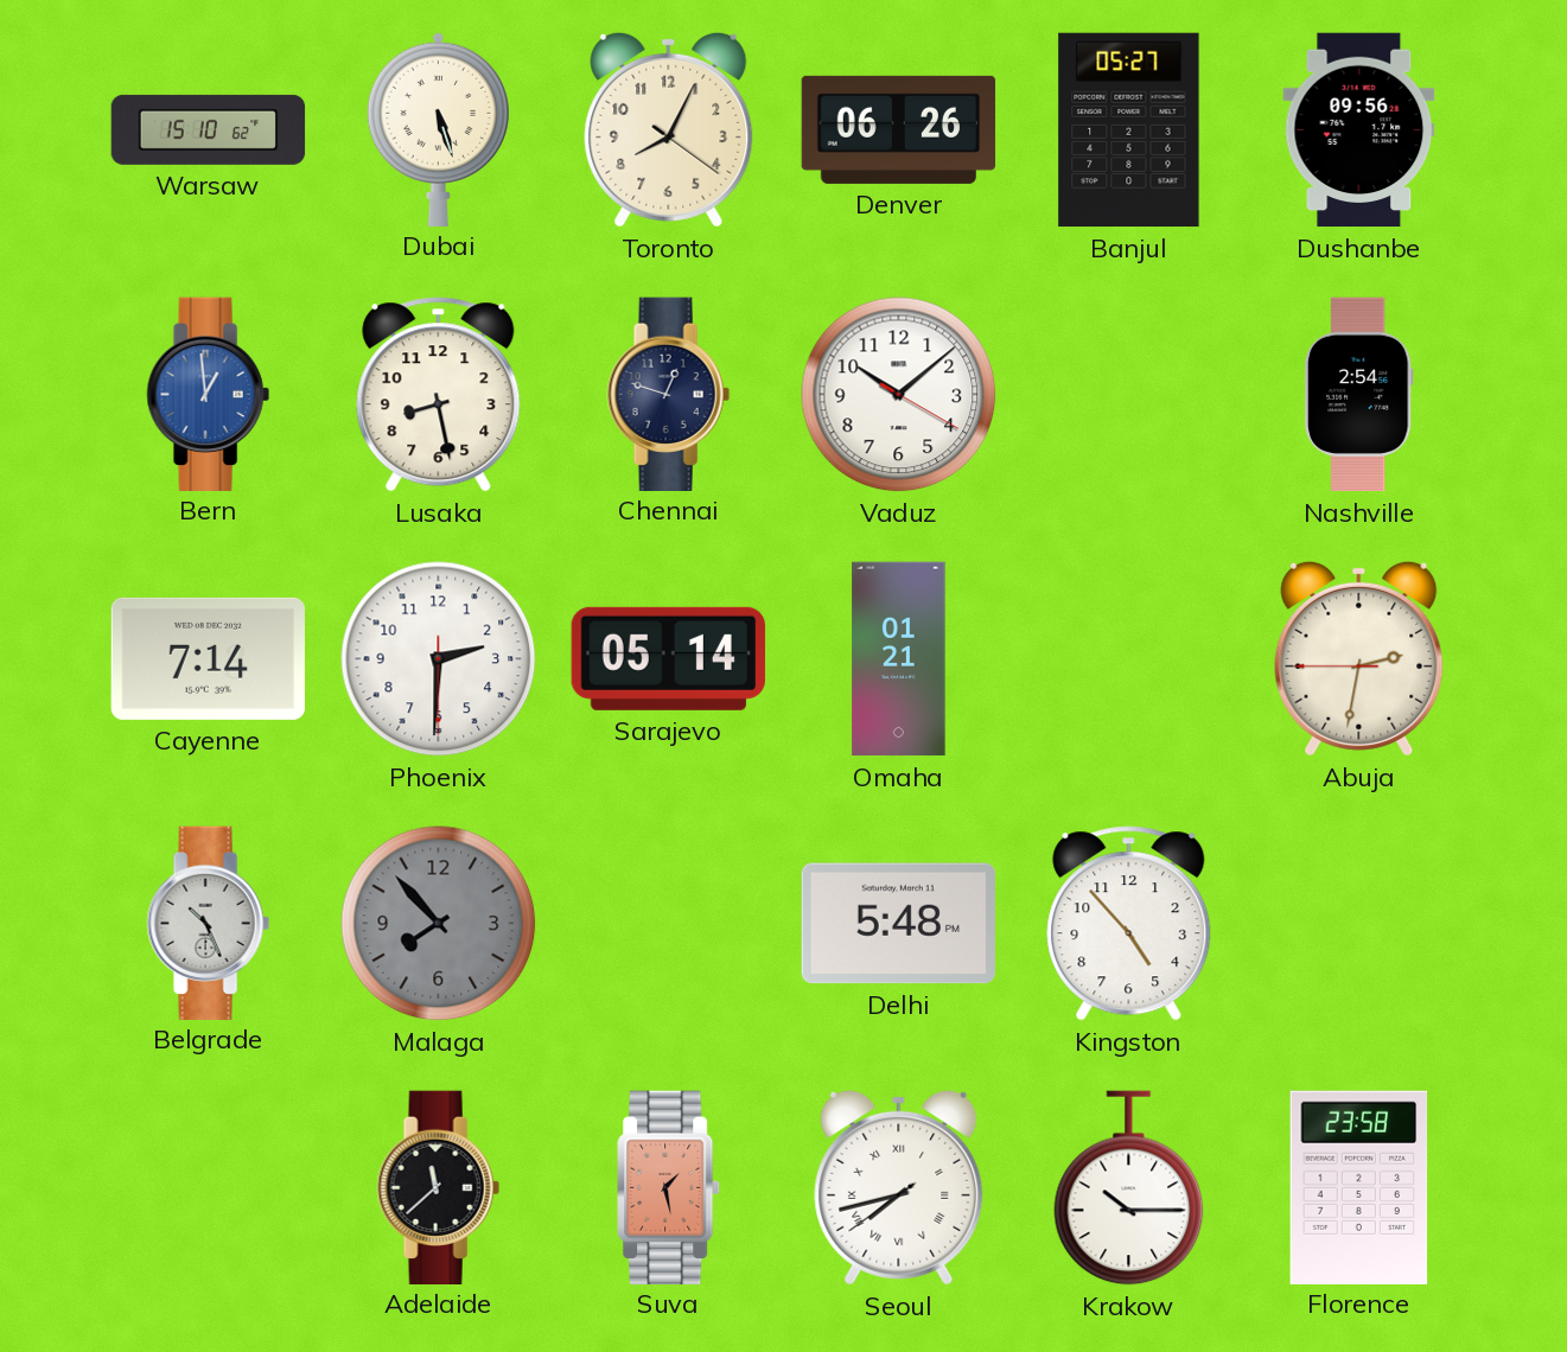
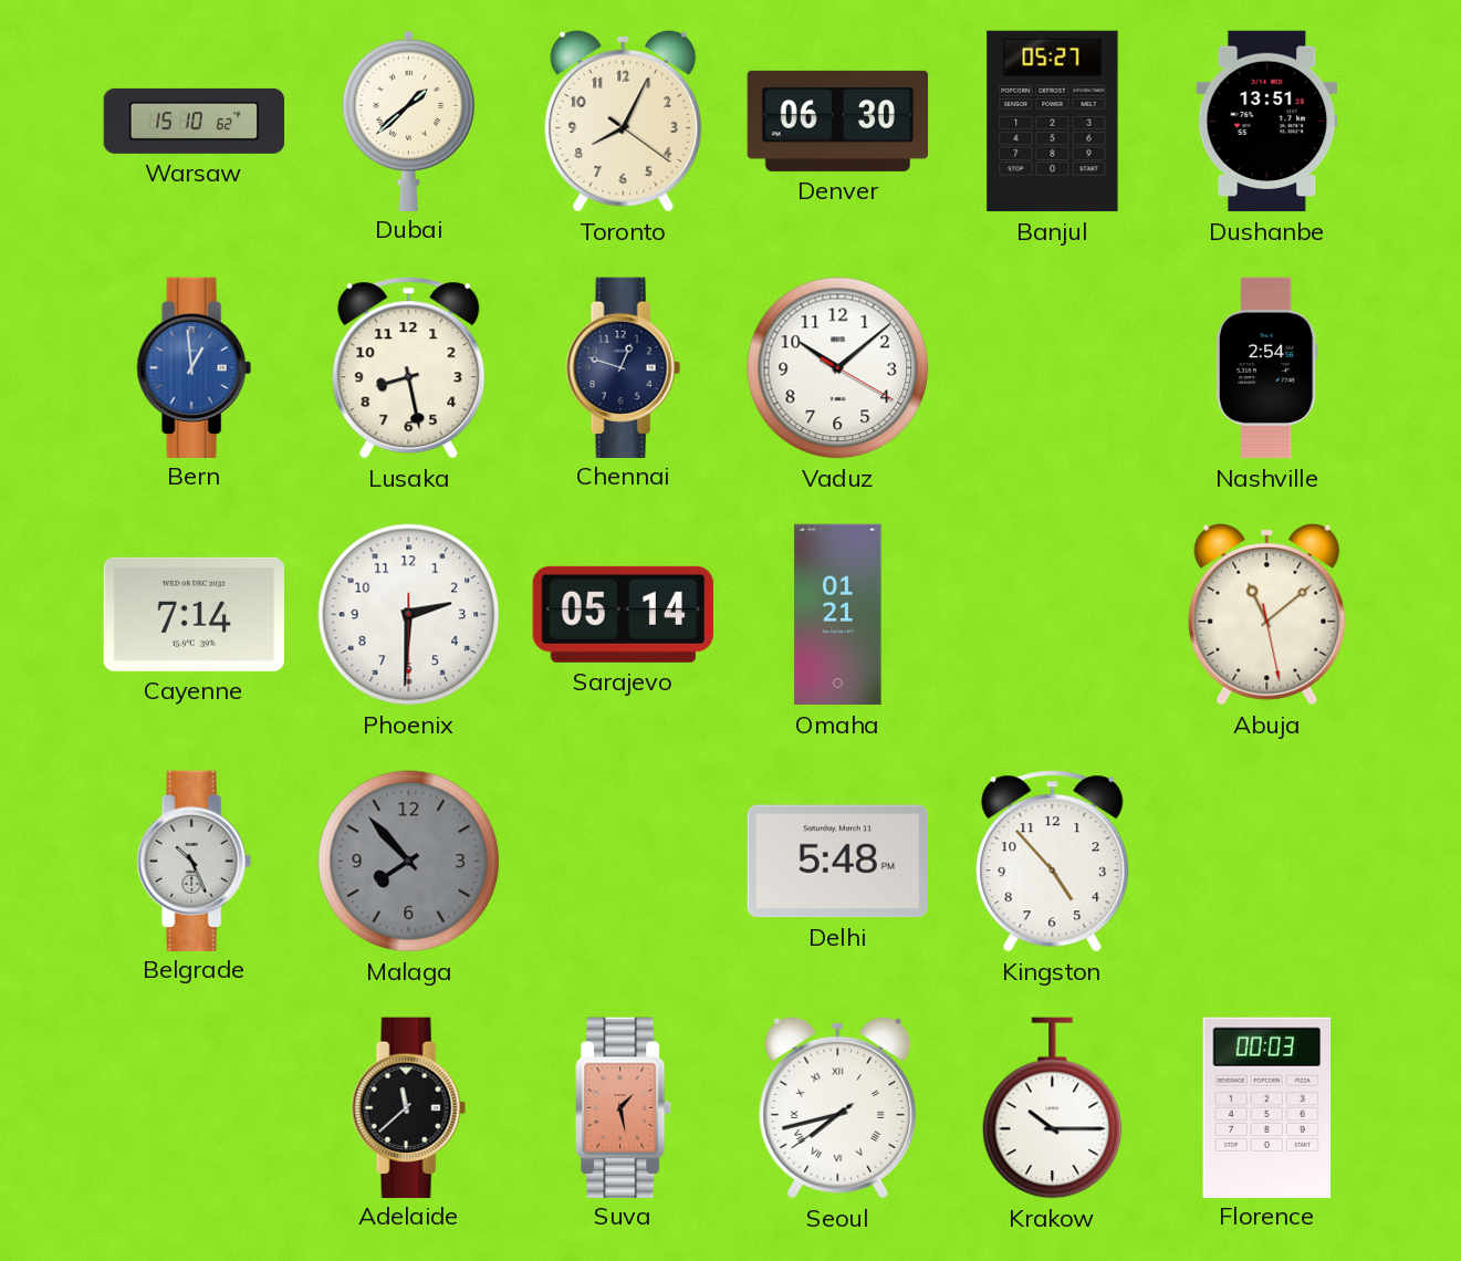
Dubai: 5:27 -> 1:38
Denver: 06:26 -> 06:30
Dushanbe: 09:56 -> 13:51
Abuja: 2:31 -> 11:08
Florence: 23:58 -> 00:03
